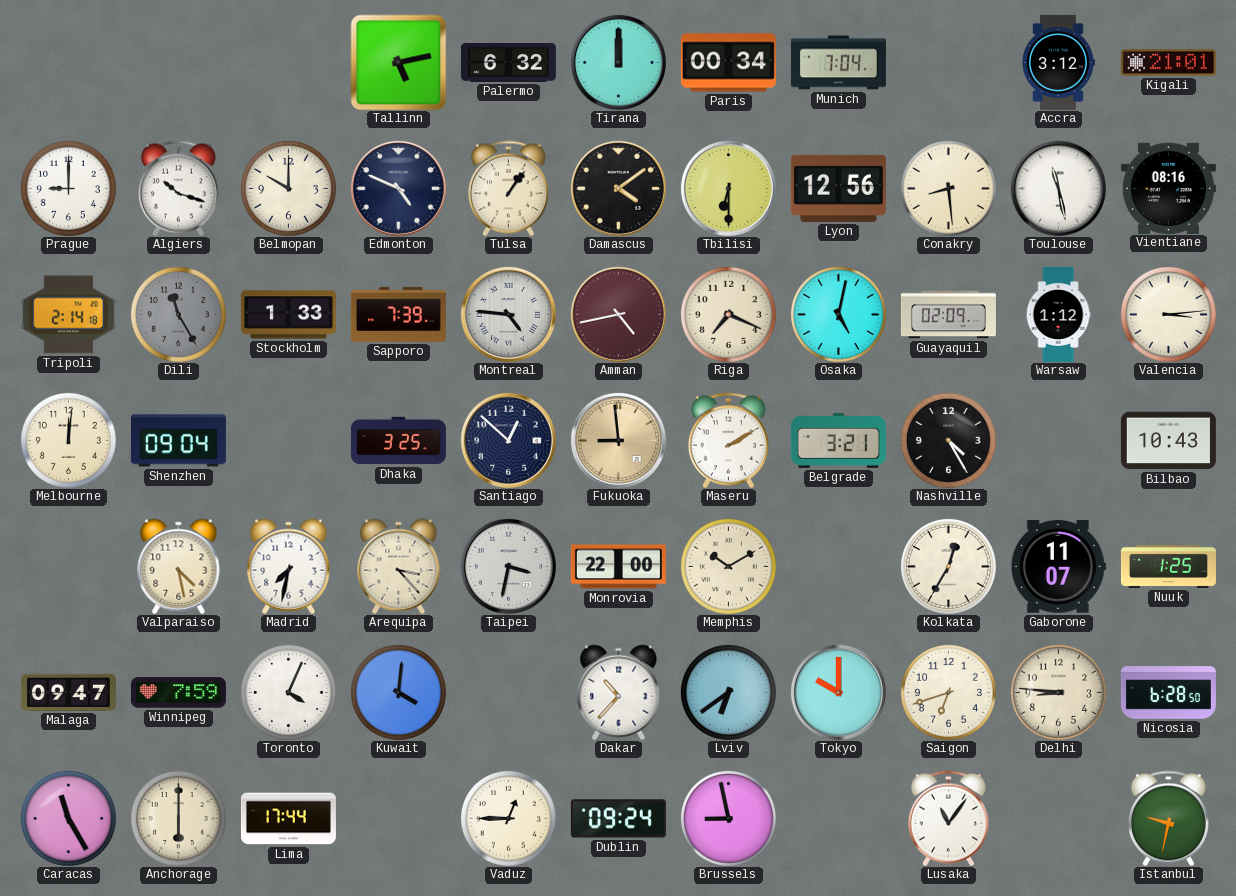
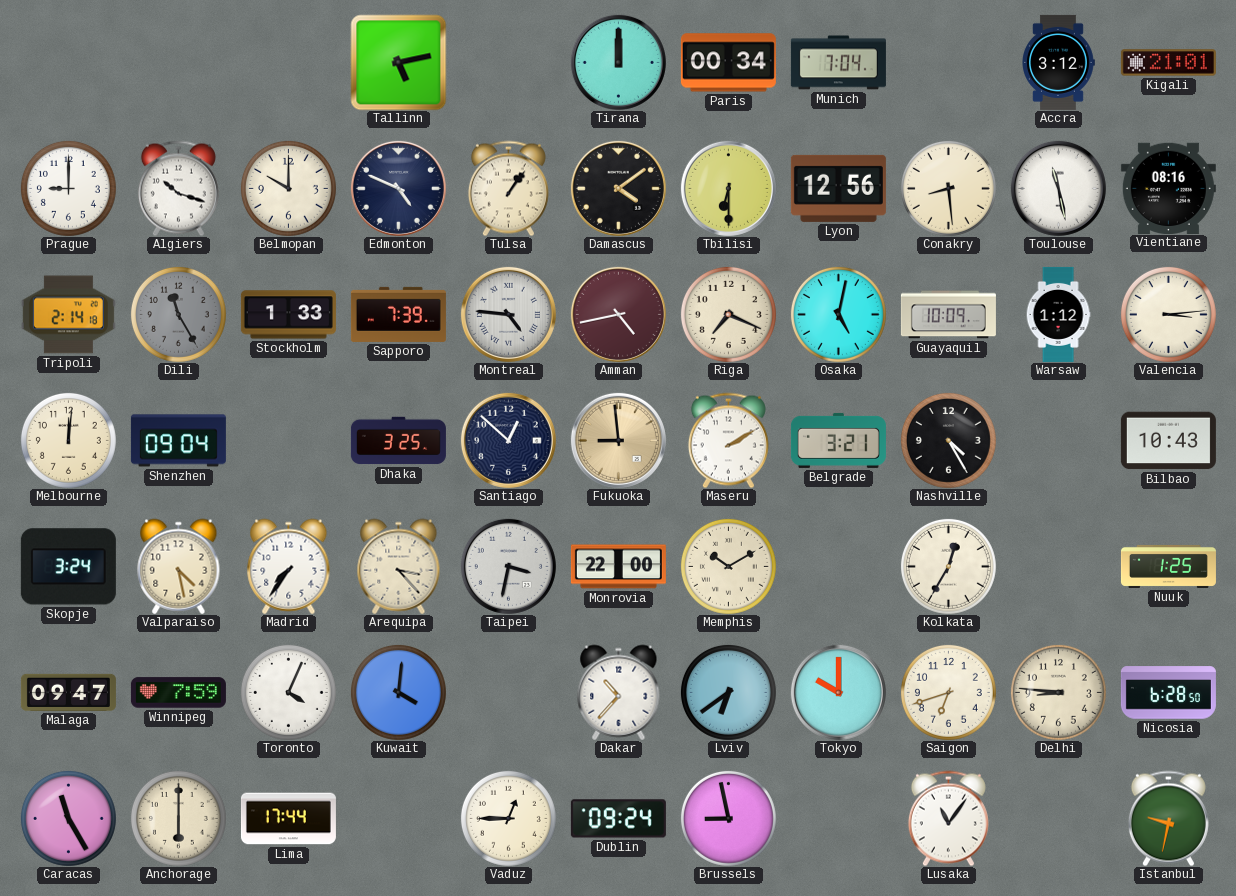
Palermo: 6:32 -> none
Guayaquil: 02:09 -> 10:09
Skopje: none -> 3:24
Madrid: 7:32 -> 7:36
Gaborone: 11:07 -> none
